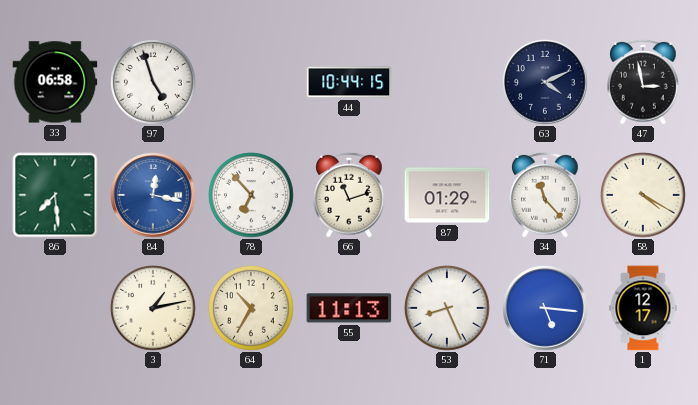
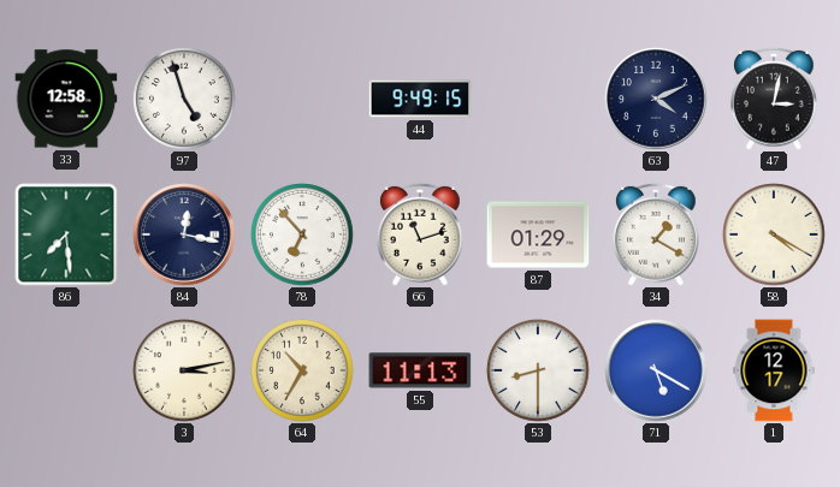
33: 06:58 -> 12:58
44: 10:44 -> 9:49
47: 2:58 -> 3:02
84 dial: blue -> navy
34: 11:23 -> 1:20
3: 1:13 -> 3:13
53: 8:26 -> 8:30
71: 5:16 -> 5:20
